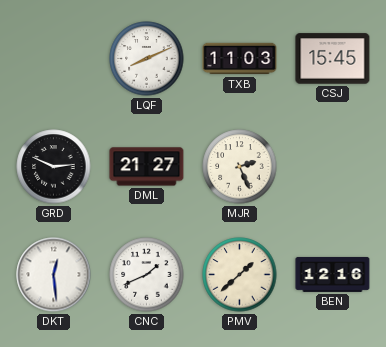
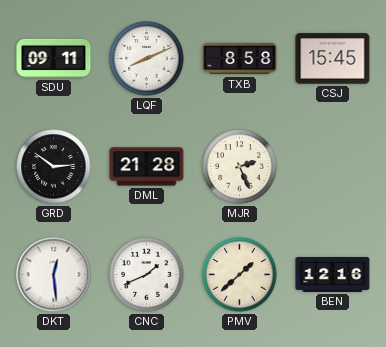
SDU: none -> 09:11
TXB: 11:03 -> 8:58
GRD: 2:49 -> 2:51
DML: 21:27 -> 21:28
